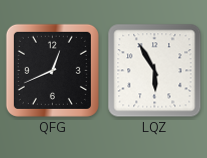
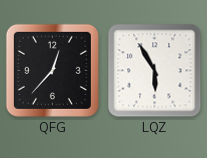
QFG: 12:41 -> 12:37
